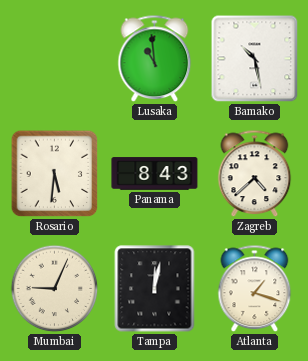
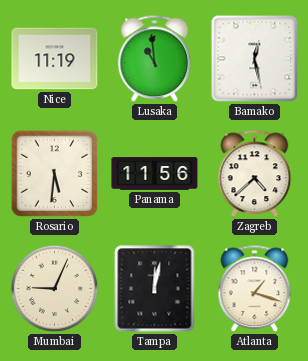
Nice: none -> 11:19
Bamako: 10:28 -> 12:28
Panama: 8:43 -> 11:56
